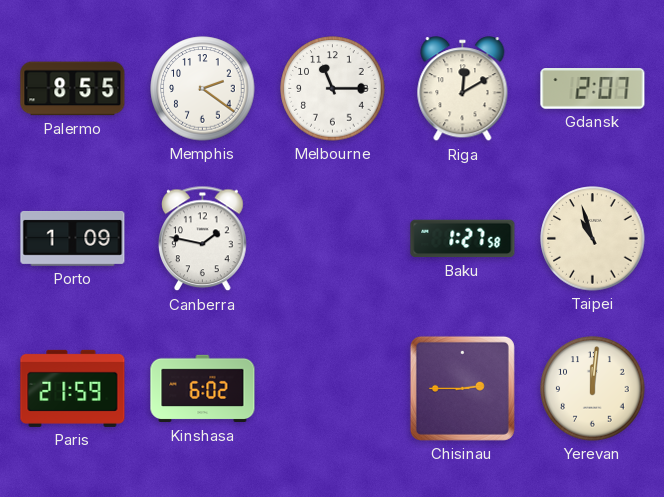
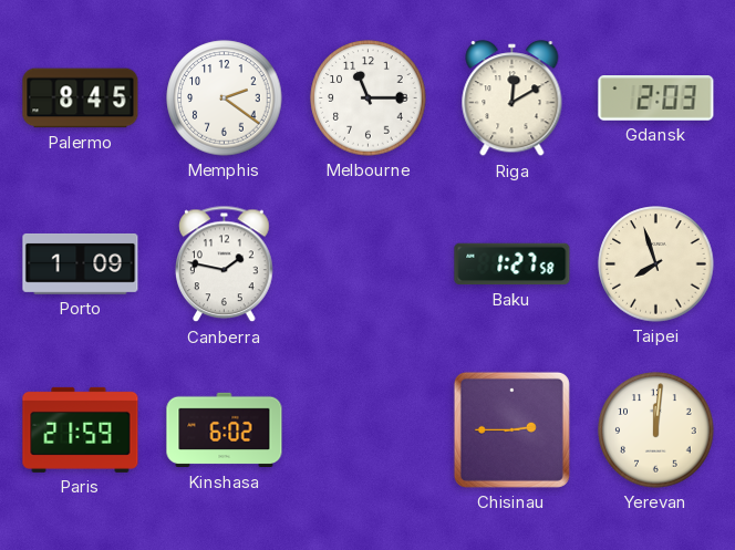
Palermo: 8:55 -> 8:45
Gdansk: 2:07 -> 2:03
Taipei: 10:57 -> 7:57
